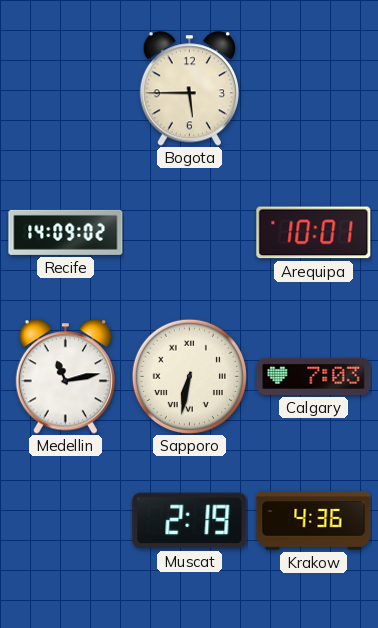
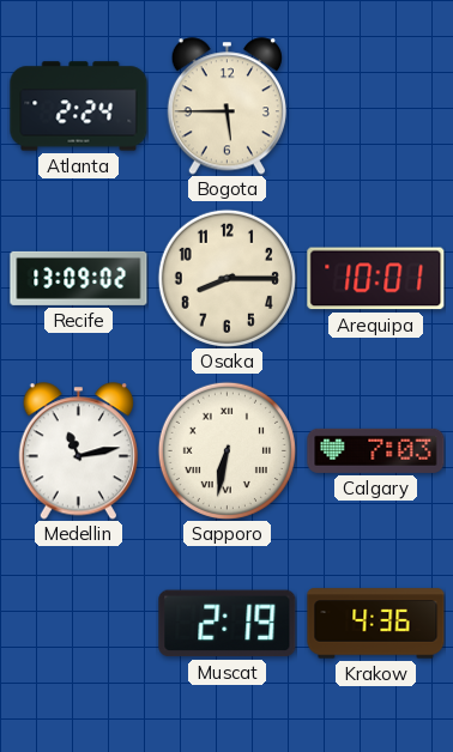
Atlanta: none -> 2:24
Recife: 14:09 -> 13:09
Osaka: none -> 8:15
